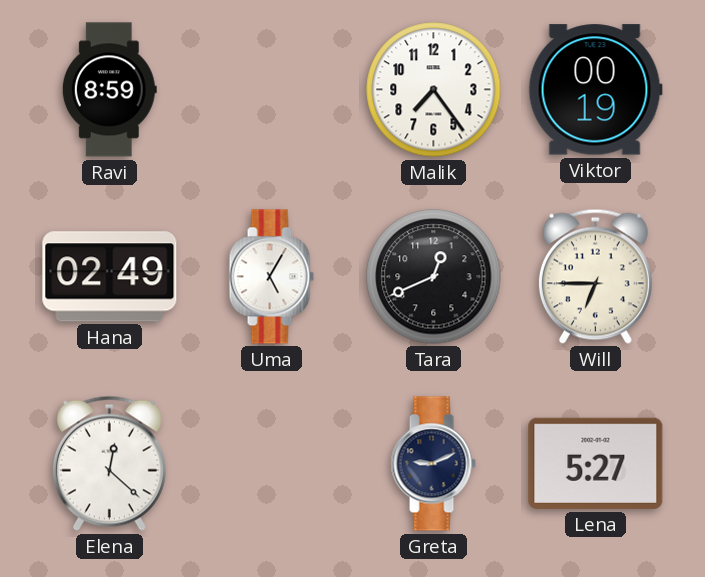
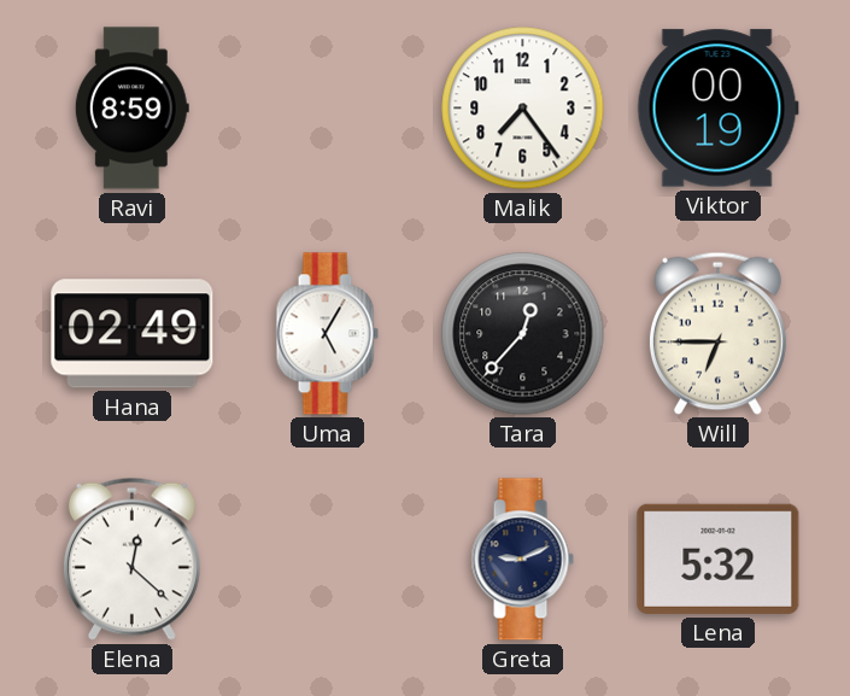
Tara: 12:41 -> 12:37
Lena: 5:27 -> 5:32
